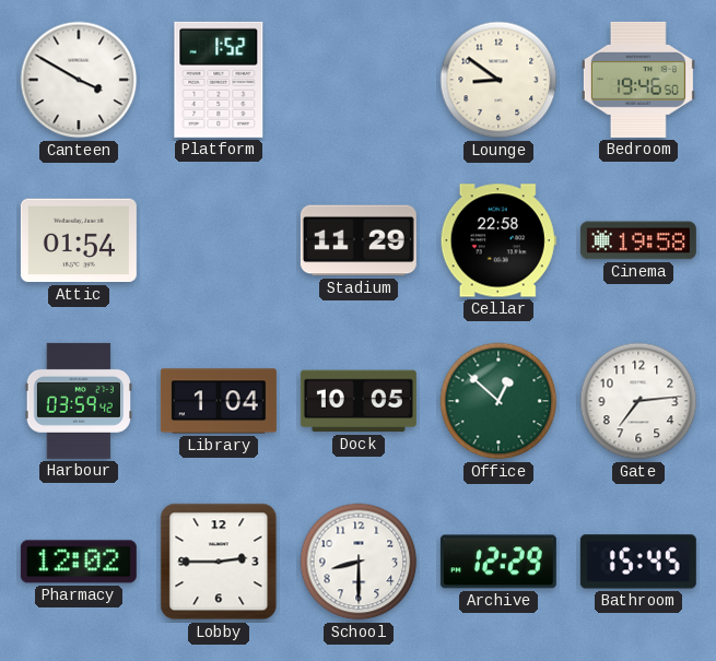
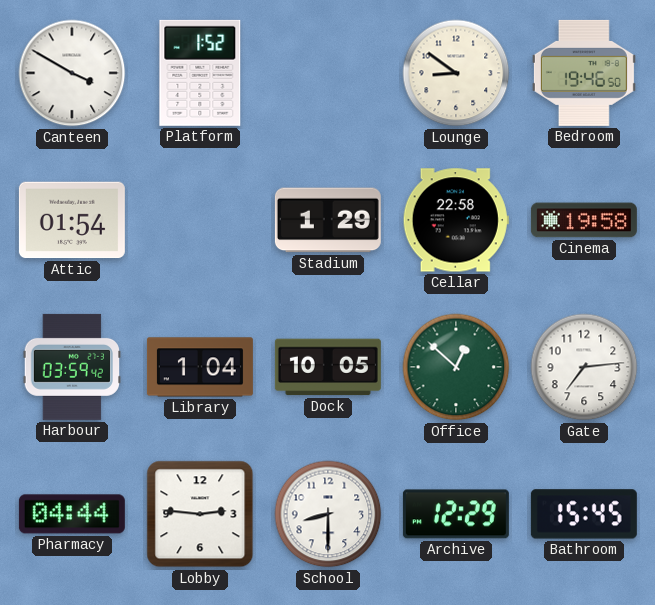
Stadium: 11:29 -> 1:29
Pharmacy: 12:02 -> 04:44
Lobby: 2:45 -> 2:46
